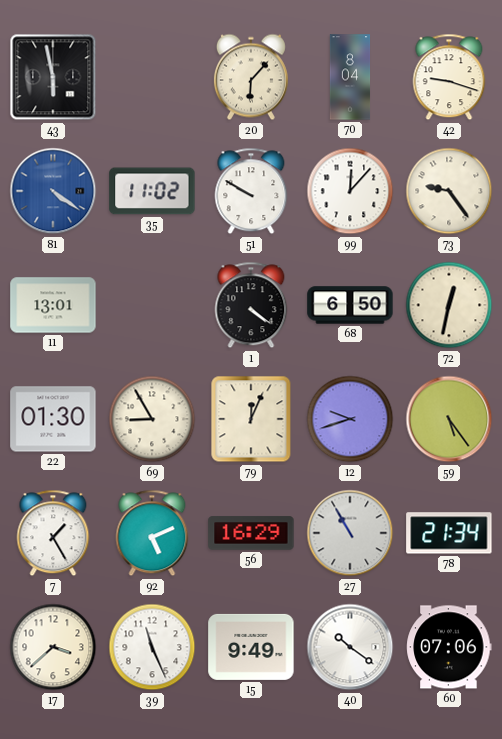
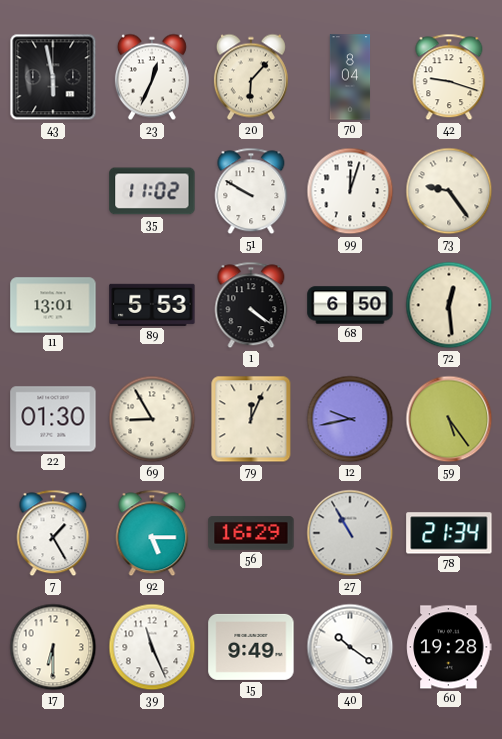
23: none -> 12:34
81: 4:21 -> none
99: 12:07 -> 12:03
89: none -> 5:53
72: 12:32 -> 12:29
12: 9:42 -> 9:43
92: 5:11 -> 5:15
17: 3:38 -> 6:30
60: 07:06 -> 19:28
